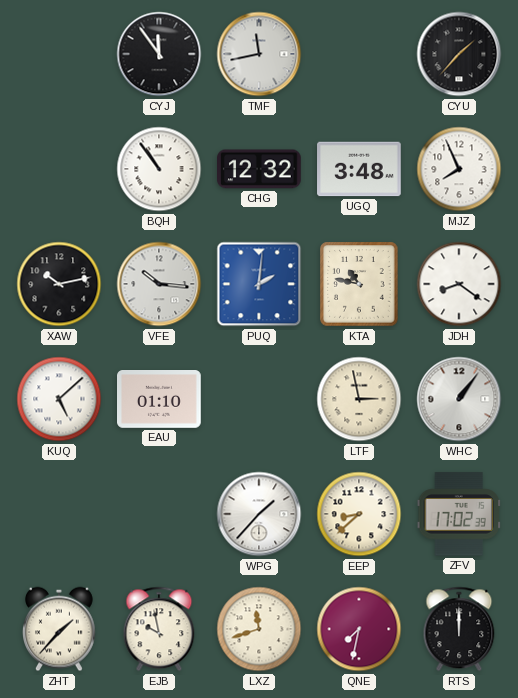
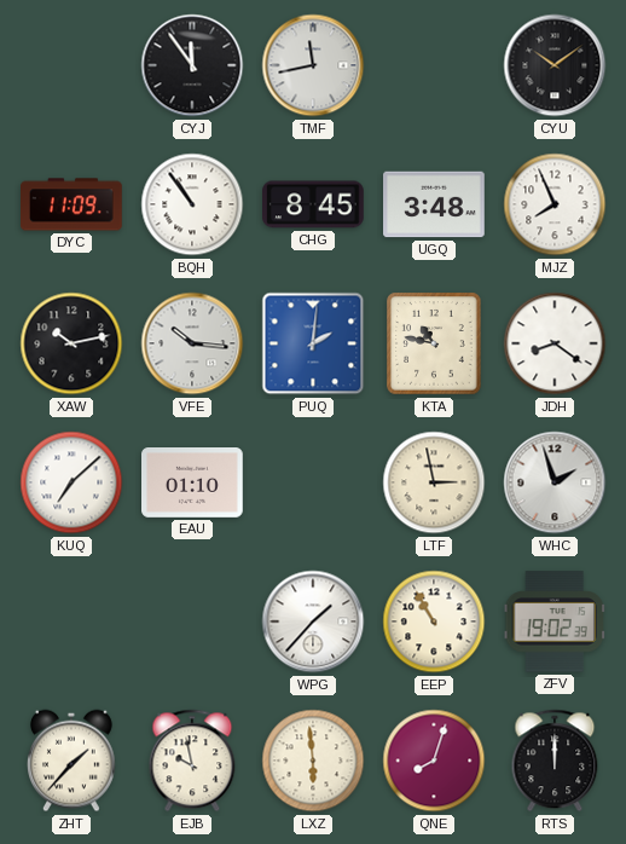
CYU: 1:37 -> 10:09
DYC: none -> 11:09
CHG: 12:32 -> 8:45
KUQ: 5:08 -> 7:08
WHC: 1:06 -> 1:57
EEP: 8:38 -> 10:55
ZFV: 17:02 -> 19:02
LXZ: 11:42 -> 5:59
QNE: 7:32 -> 8:03
